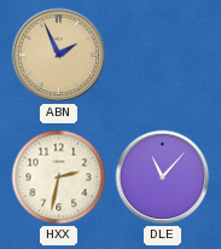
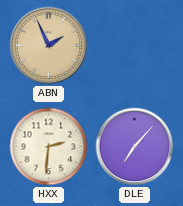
HXX: 2:32 -> 2:31
DLE: 11:07 -> 7:07
